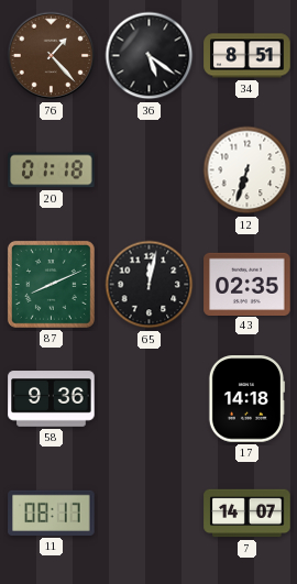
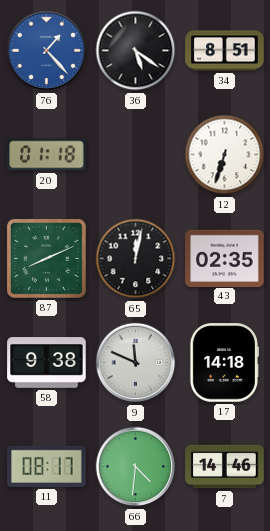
76 dial: brown -> blue
58: 9:36 -> 9:38
9: none -> 11:49
66: none -> 4:31
7: 14:07 -> 14:46
